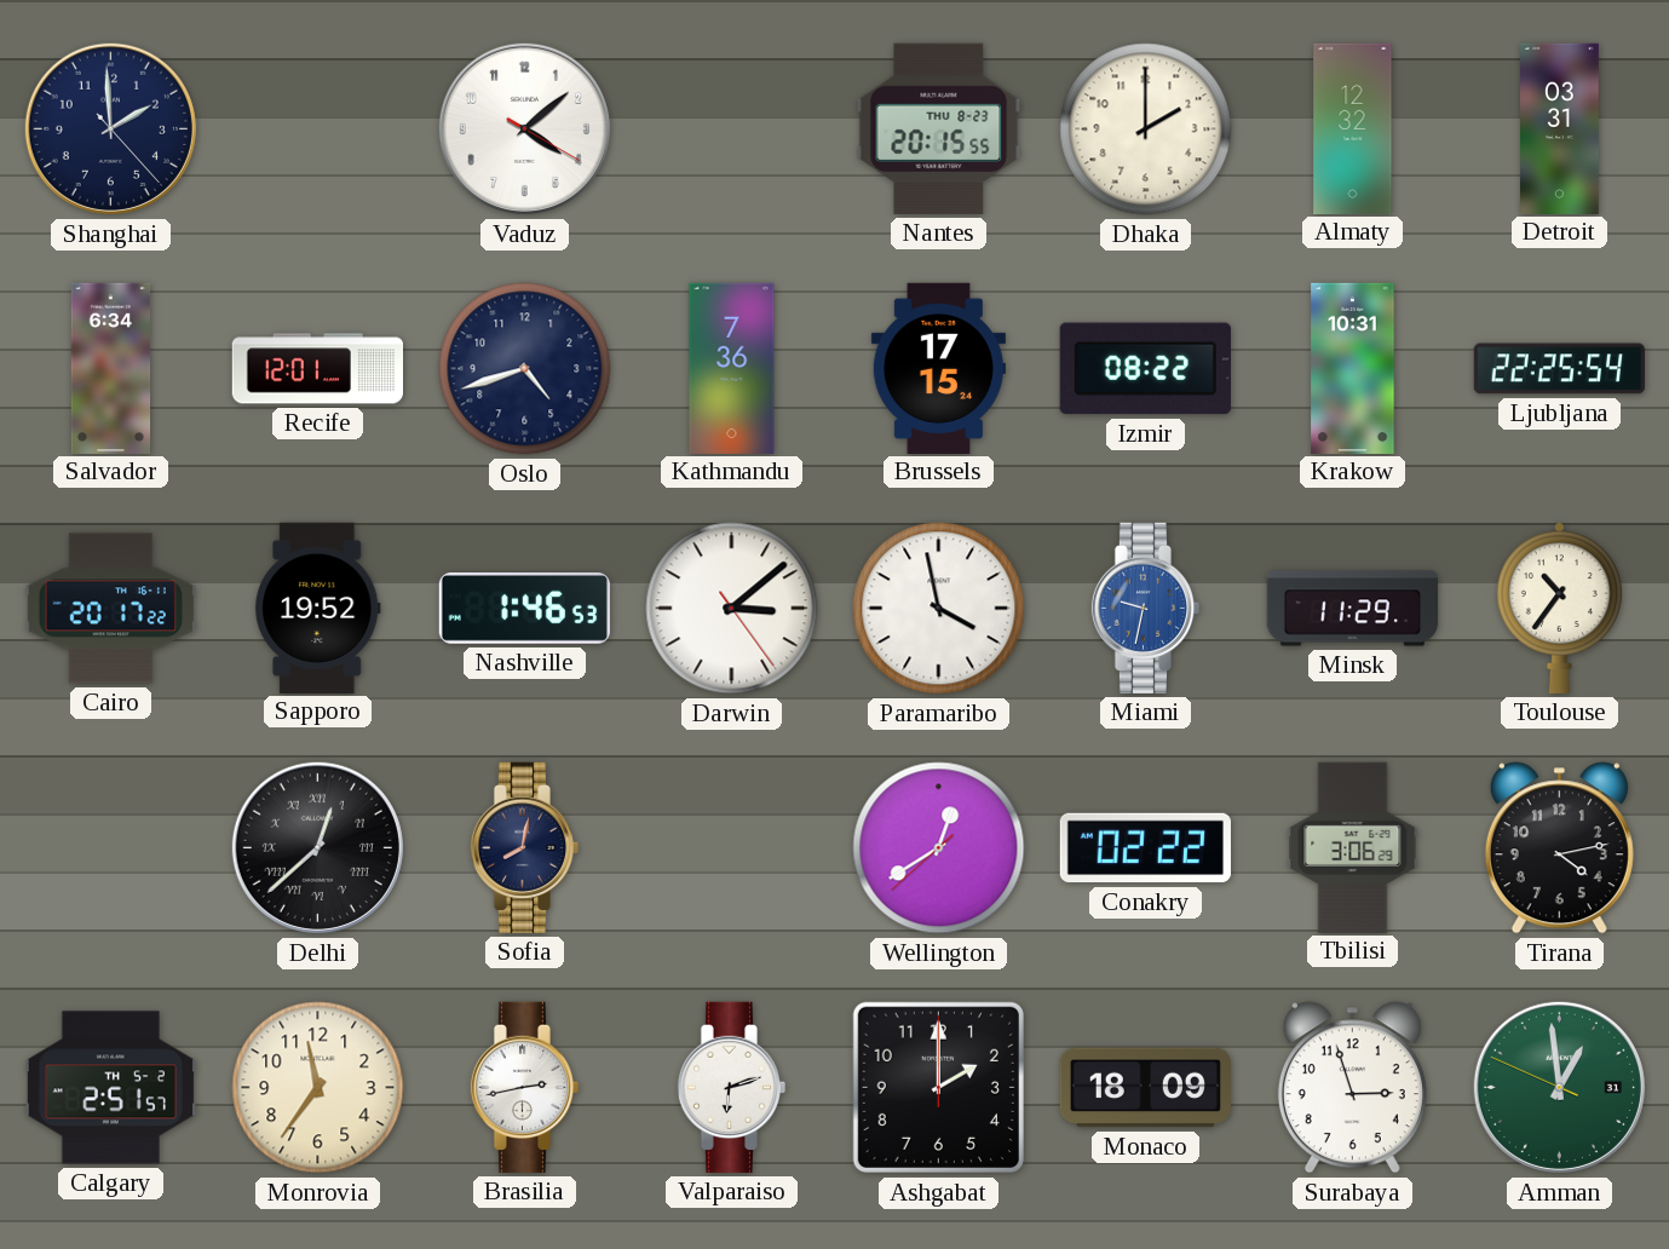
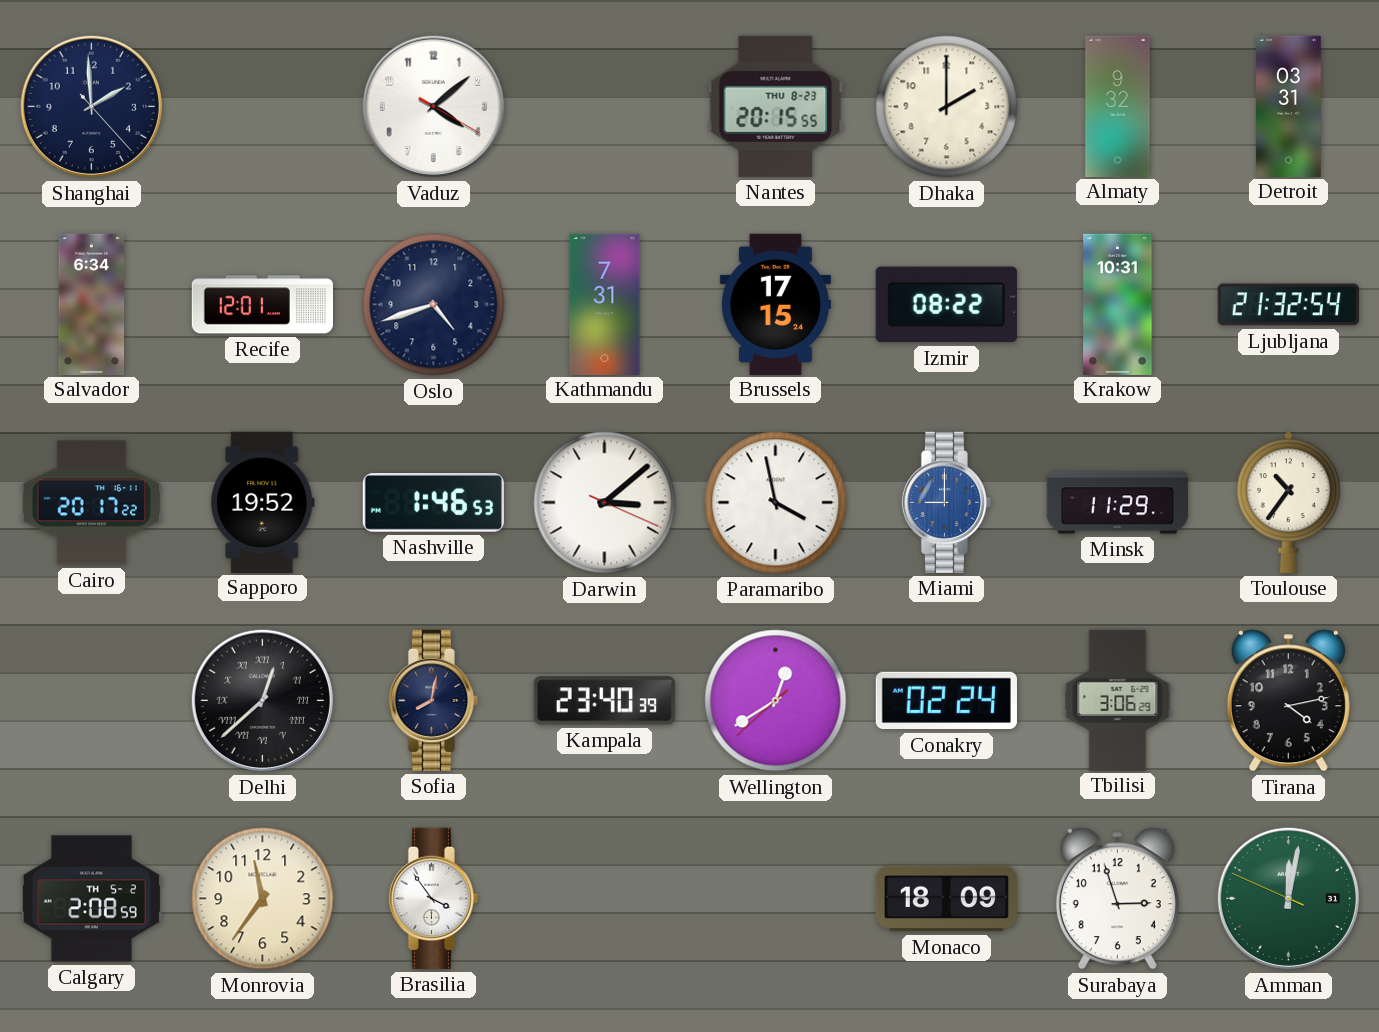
Almaty: 12:32 -> 9:32
Kathmandu: 7:36 -> 7:31
Ljubljana: 22:25 -> 21:32
Darwin: 3:08:24 -> 3:08:19
Miami: 9:32 -> 9:00
Kampala: none -> 23:40
Conakry: 02:22 -> 02:24
Calgary: 2:51 -> 2:08
Brasilia: 2:43 -> 3:54
Valparaiso: 6:12 -> none
Ashgabat: 2:00 -> none
Amman: 12:58 -> 12:01
